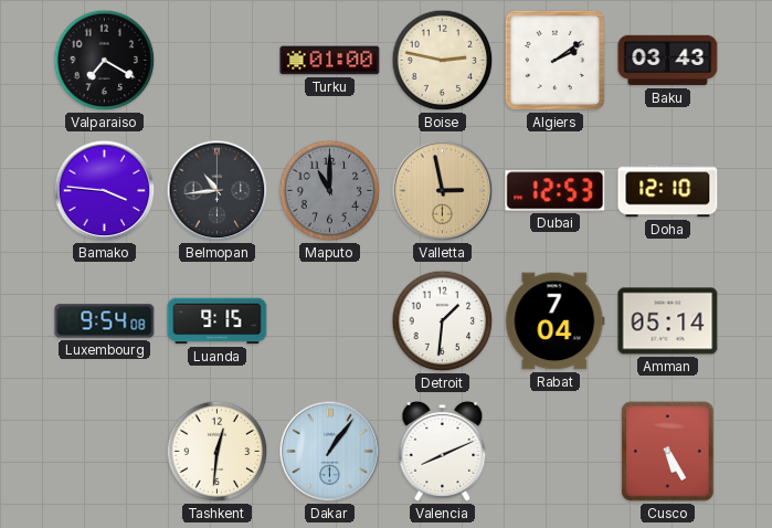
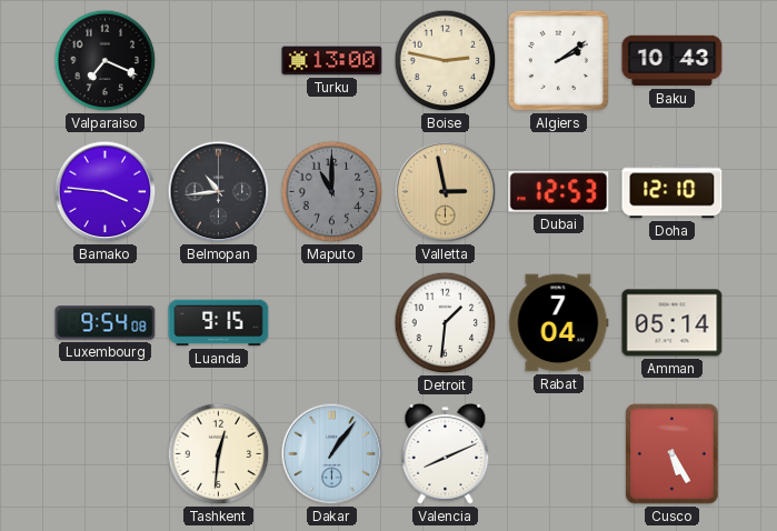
Valparaiso: 7:20 -> 7:19
Turku: 01:00 -> 13:00
Baku: 03:43 -> 10:43
